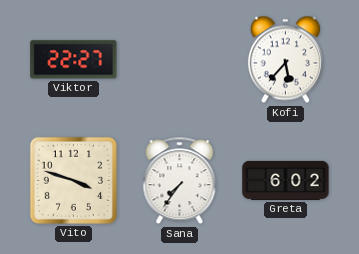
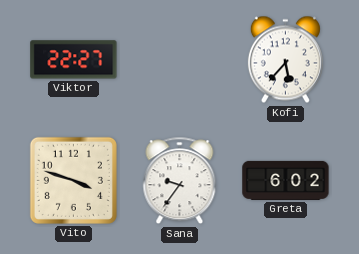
Sana: 7:36 -> 9:36
